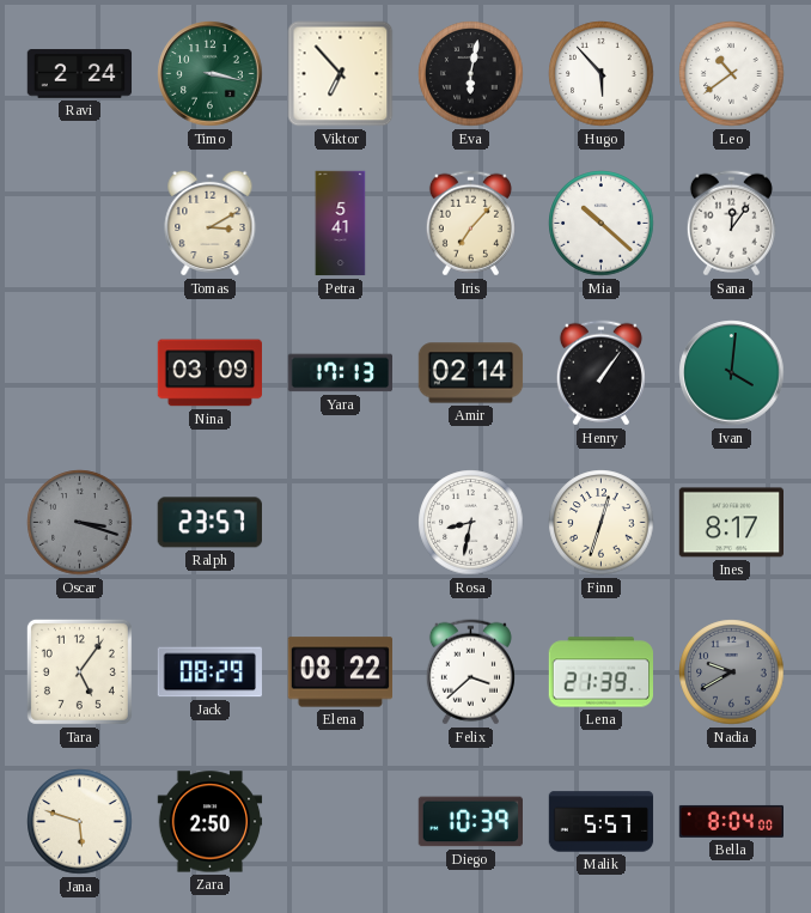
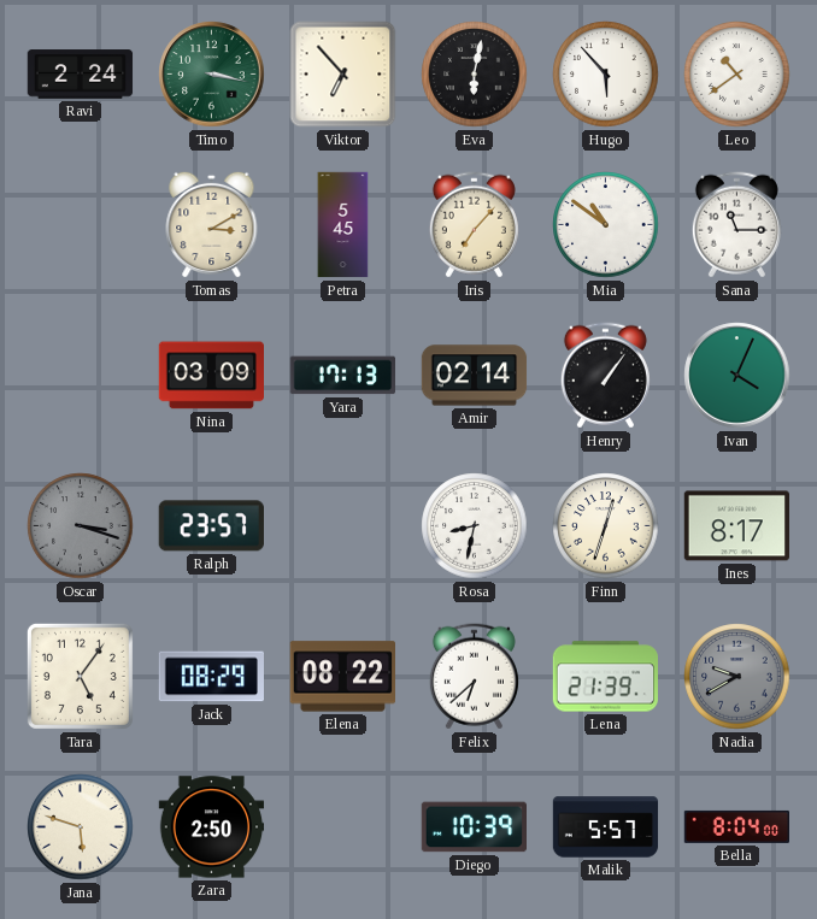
Petra: 5:41 -> 5:45
Mia: 10:22 -> 10:51
Sana: 12:06 -> 11:15
Ivan: 4:01 -> 4:04
Felix: 3:38 -> 6:38
